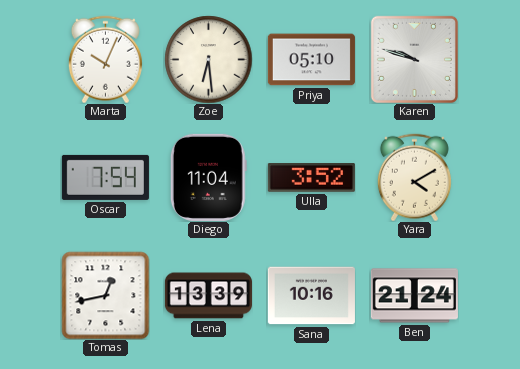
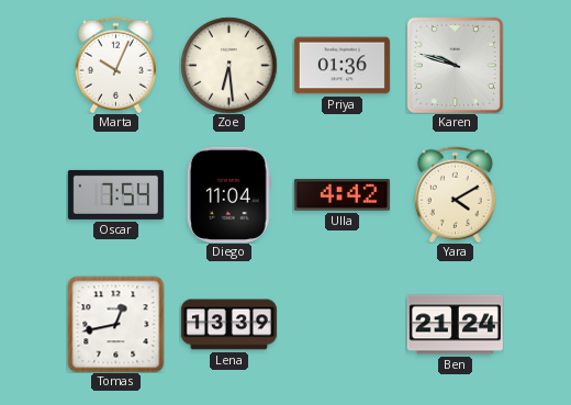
Priya: 05:10 -> 01:36
Ulla: 3:52 -> 4:42
Sana: 10:16 -> none
